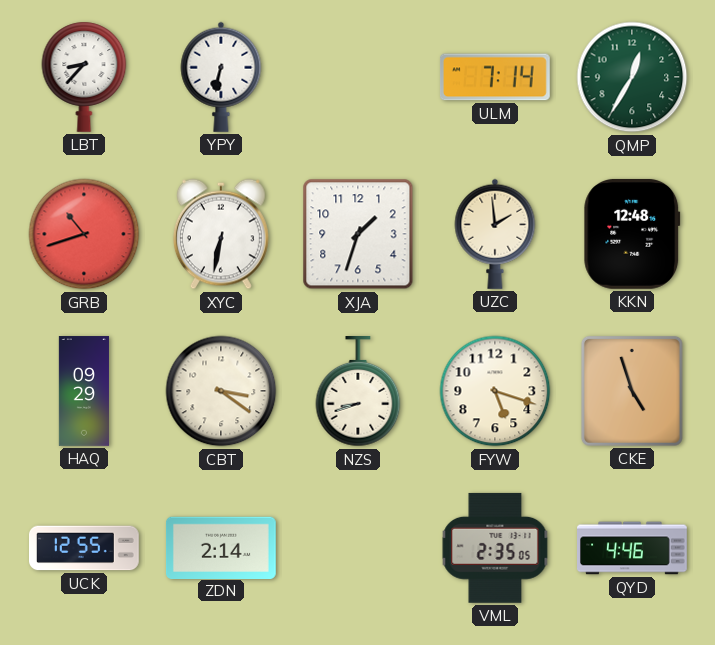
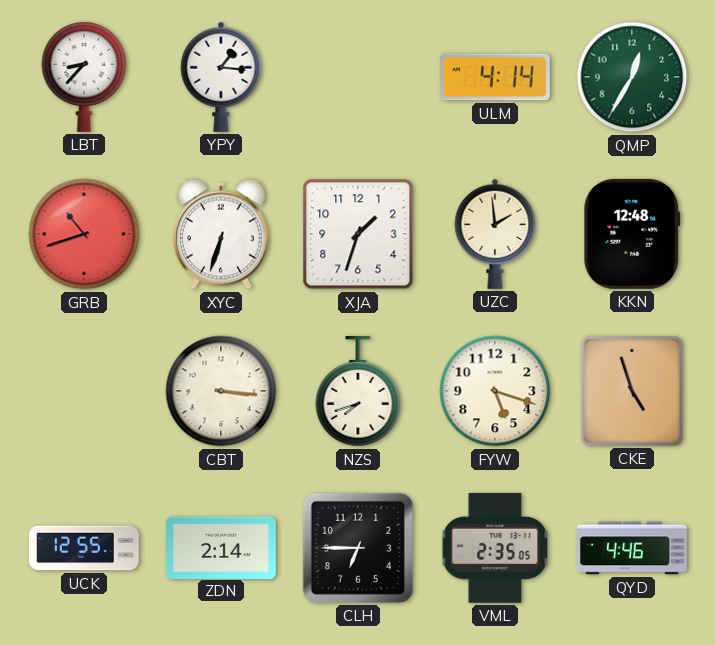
YPY: 6:32 -> 1:16
ULM: 7:14 -> 4:14
XYC: 6:32 -> 6:33
HAQ: 09:29 -> none
CBT: 3:21 -> 3:16
NZS: 8:42 -> 7:42
CLH: none -> 6:45
